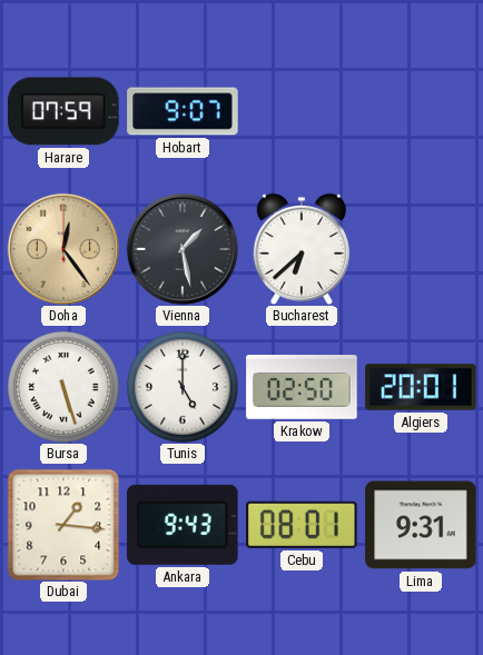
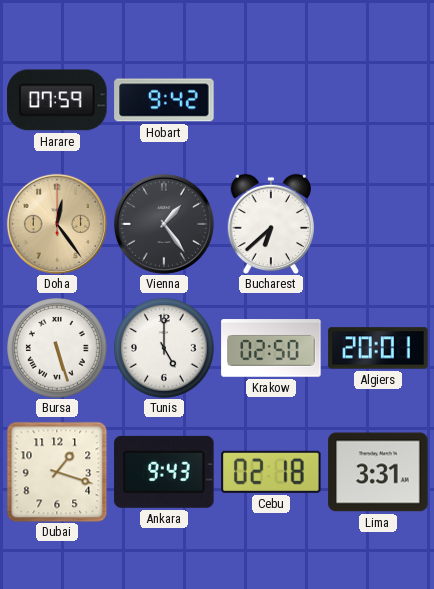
Hobart: 9:07 -> 9:42
Vienna: 1:28 -> 1:24
Dubai: 1:16 -> 1:18
Cebu: 08:01 -> 02:18
Lima: 9:31 -> 3:31
